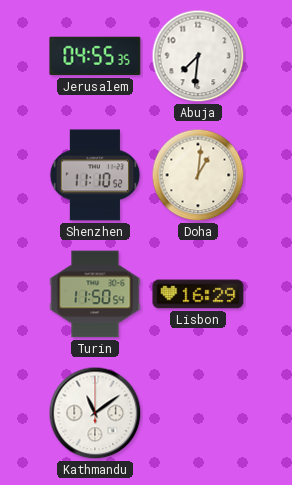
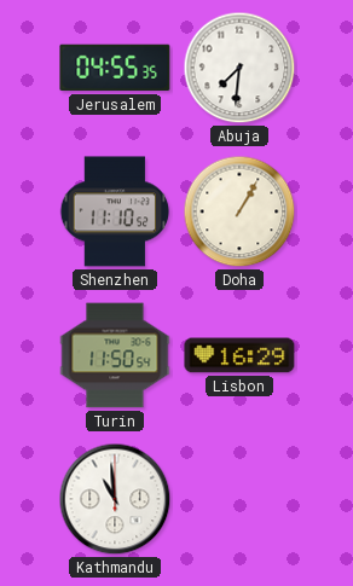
Doha: 1:01 -> 1:05
Kathmandu: 11:09 -> 10:59
